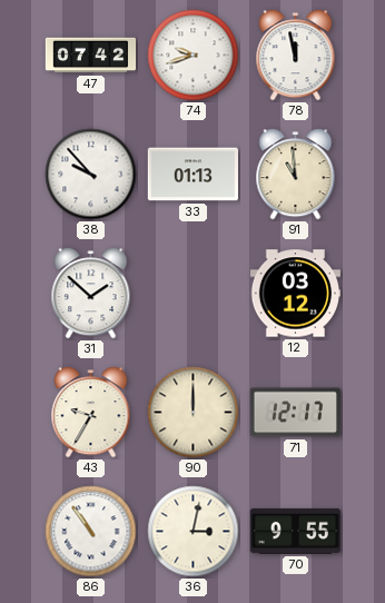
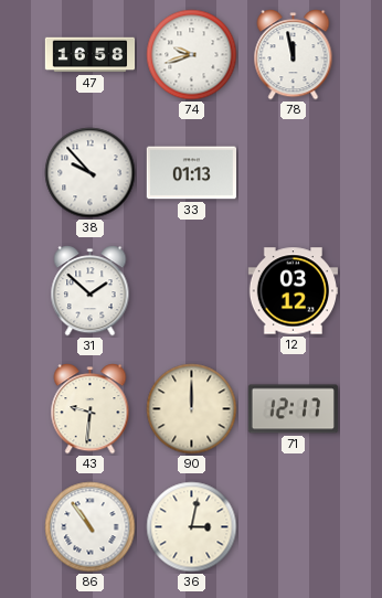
47: 07:42 -> 16:58
91: 10:59 -> none
43: 9:35 -> 9:31
70: 9:55 -> none
